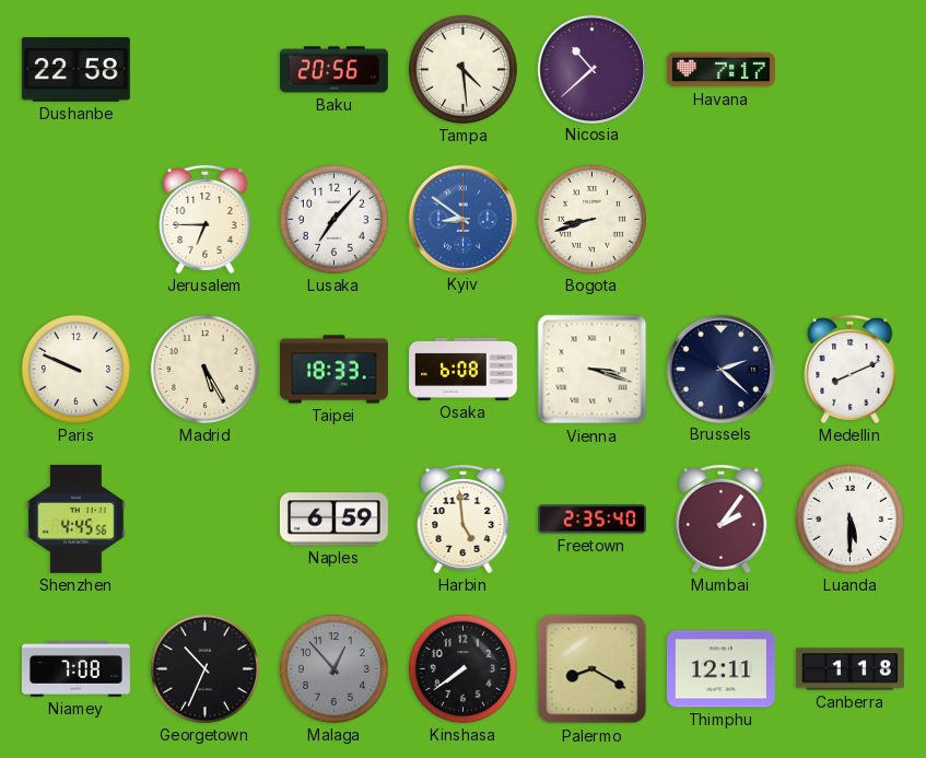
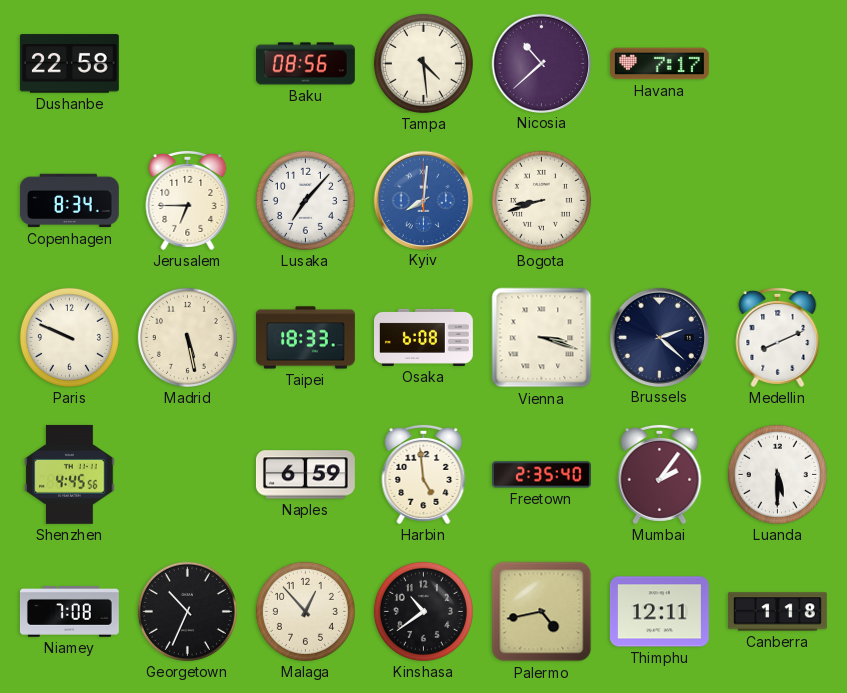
Baku: 20:56 -> 08:56
Copenhagen: none -> 8:34
Kyiv: 8:51 -> 8:01
Madrid: 5:25 -> 5:28
Malaga dial: grey -> cream
Kinshasa: 7:39 -> 10:39
Palermo: 8:20 -> 4:43
